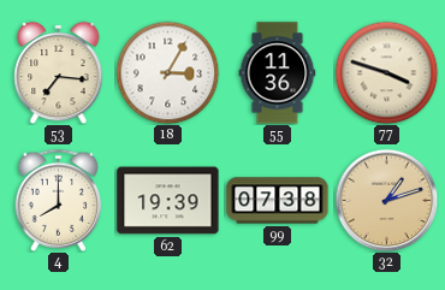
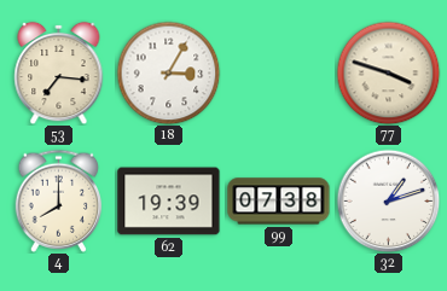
55: 11:36 -> none
32 dial: champagne -> white
